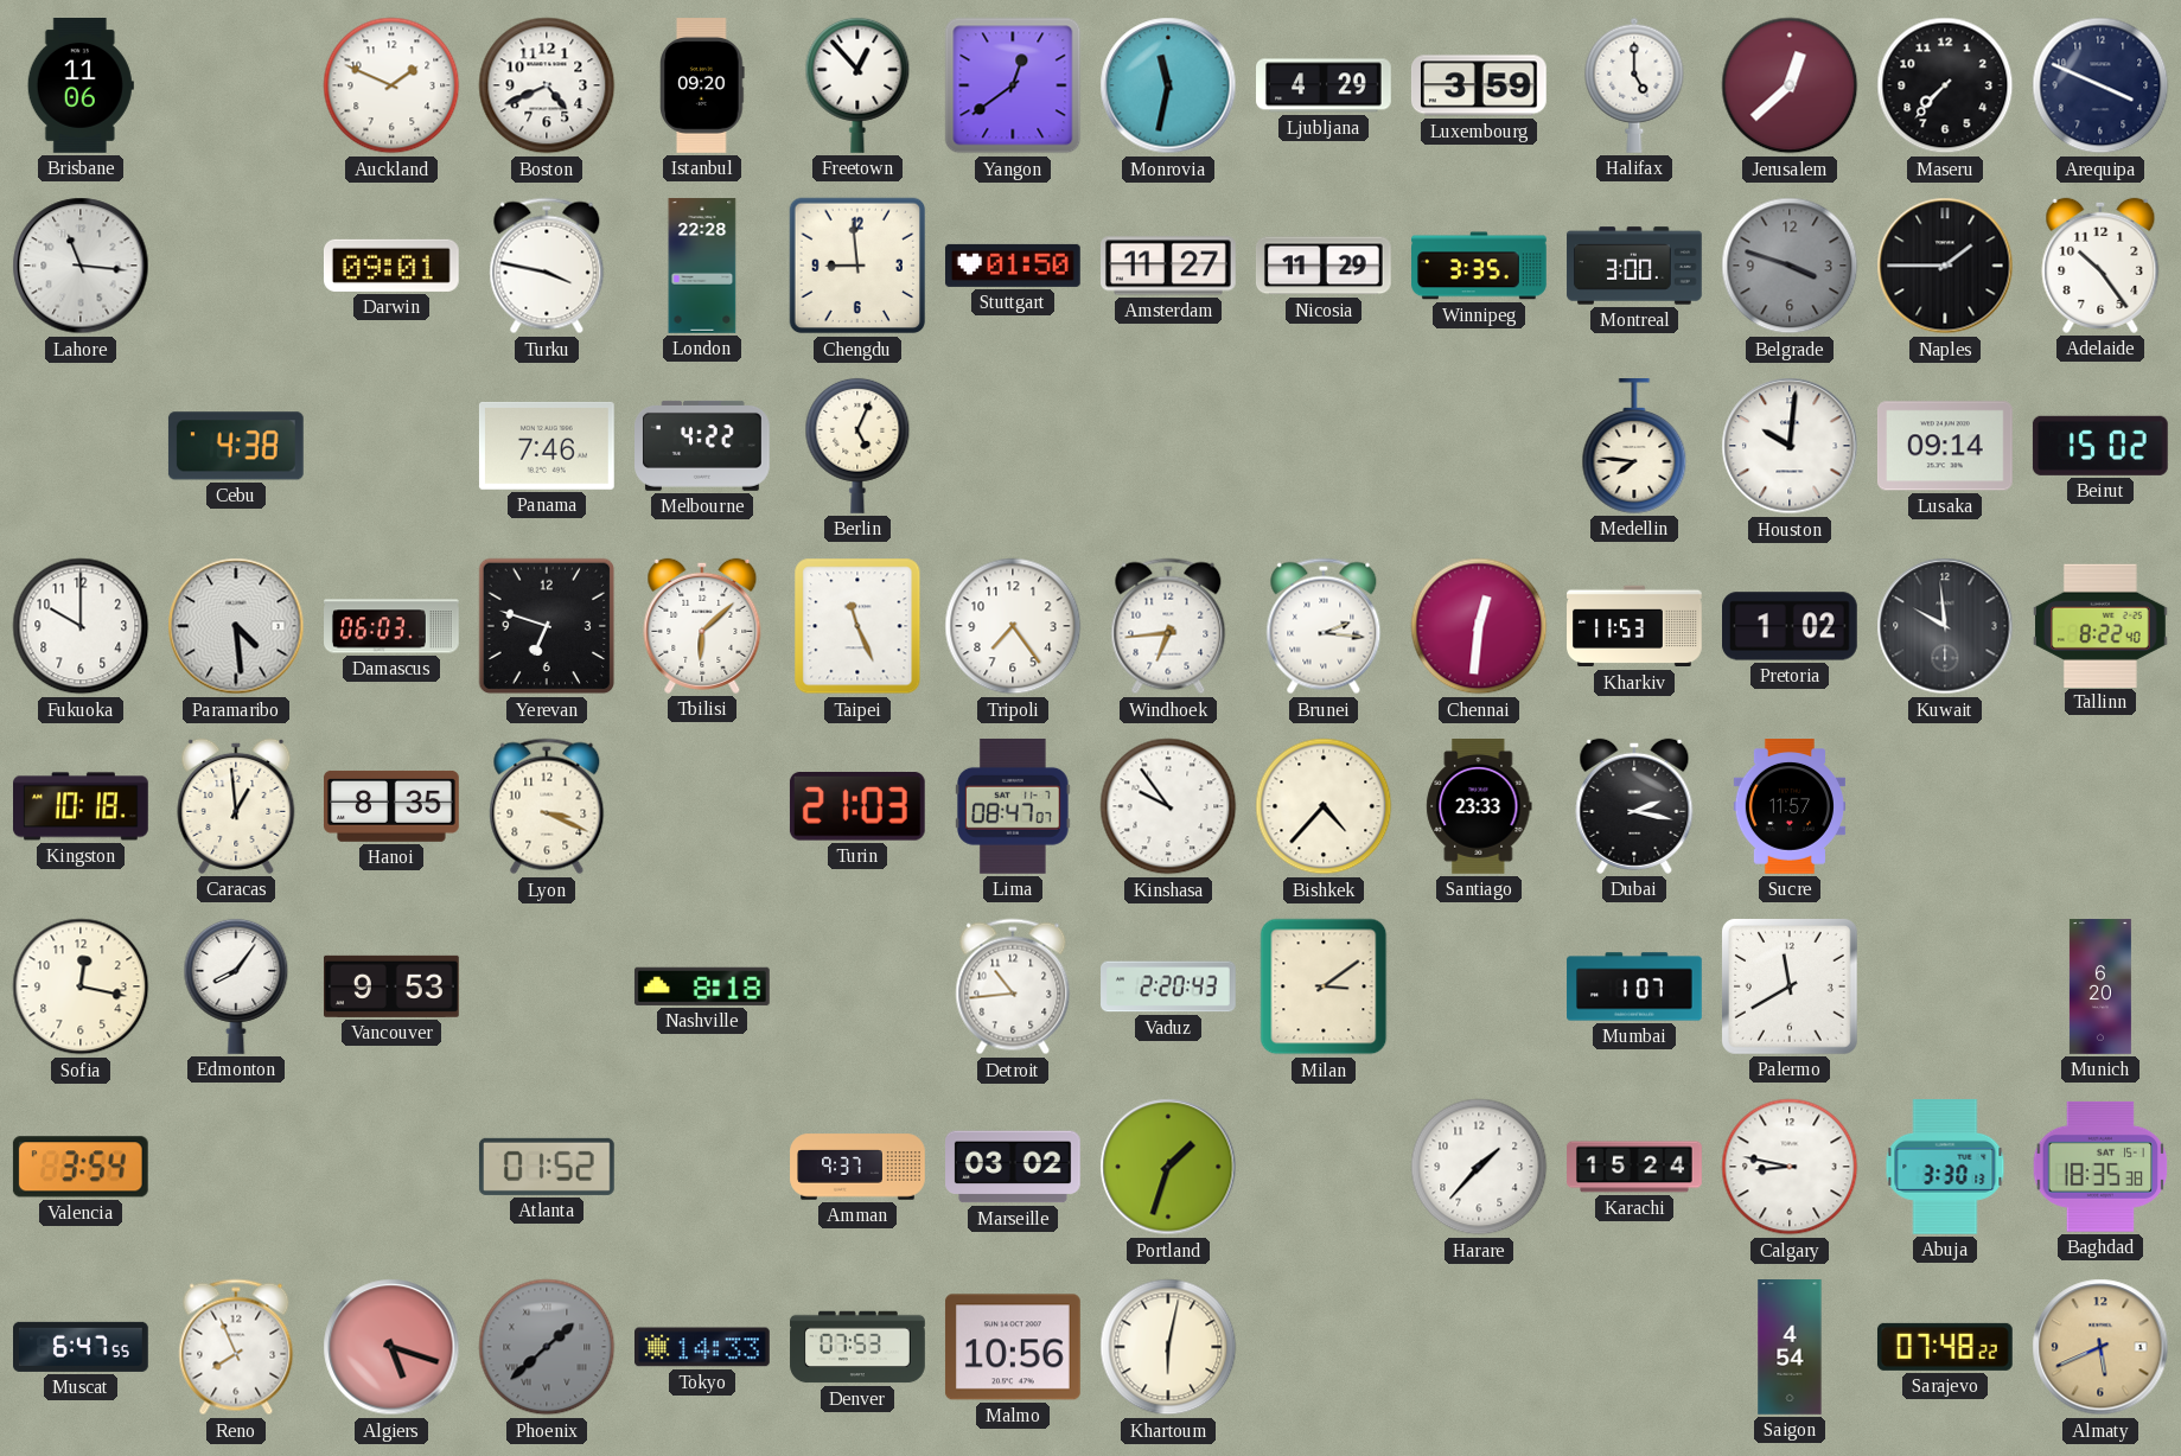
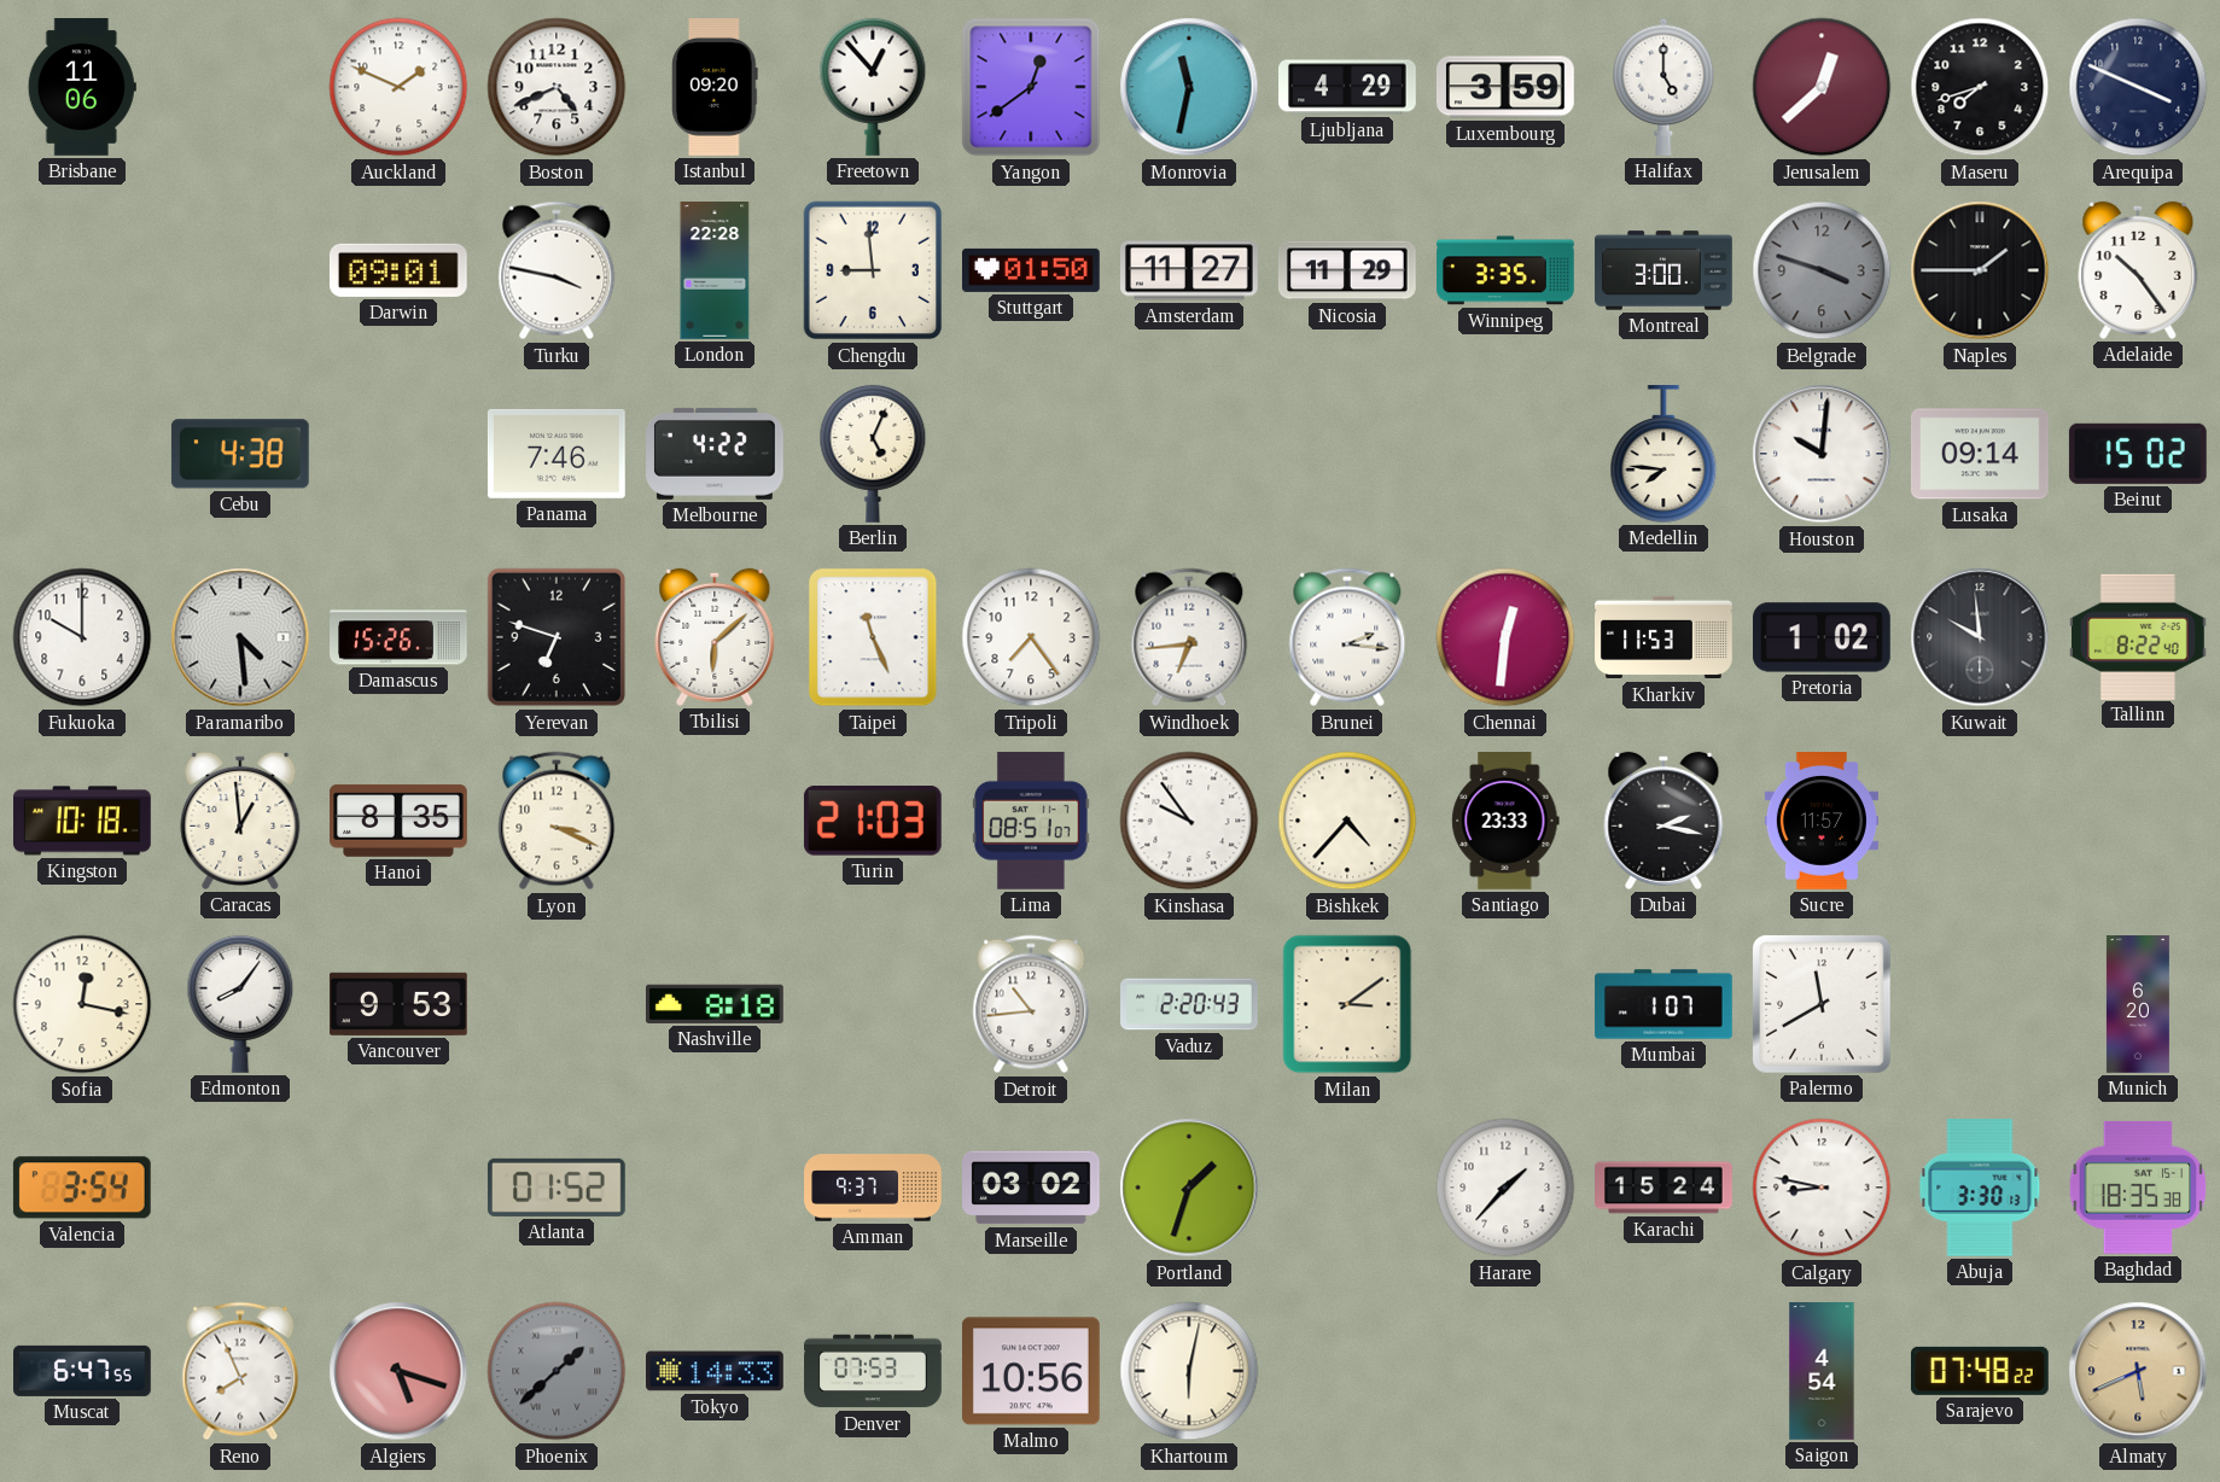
Maseru: 7:37 -> 7:42
Lahore: 11:16 -> none
Damascus: 06:03 -> 15:26
Lima: 08:47 -> 08:51
